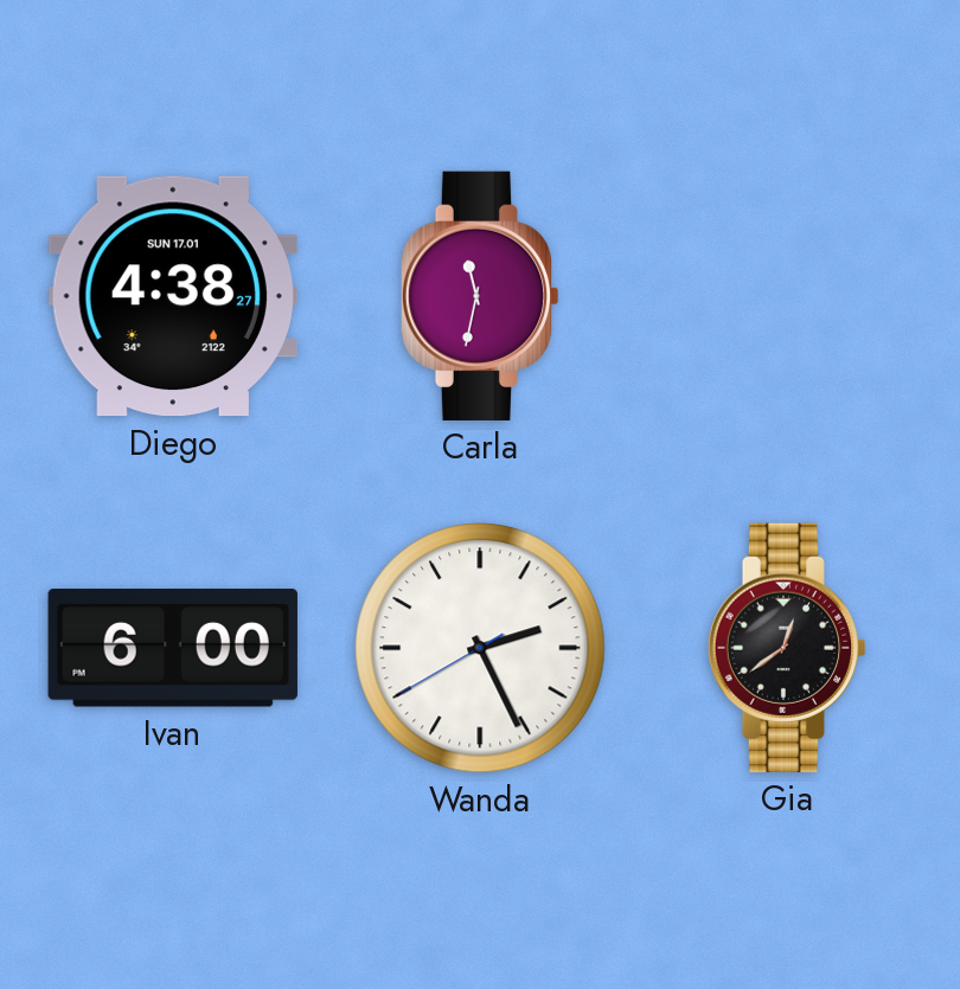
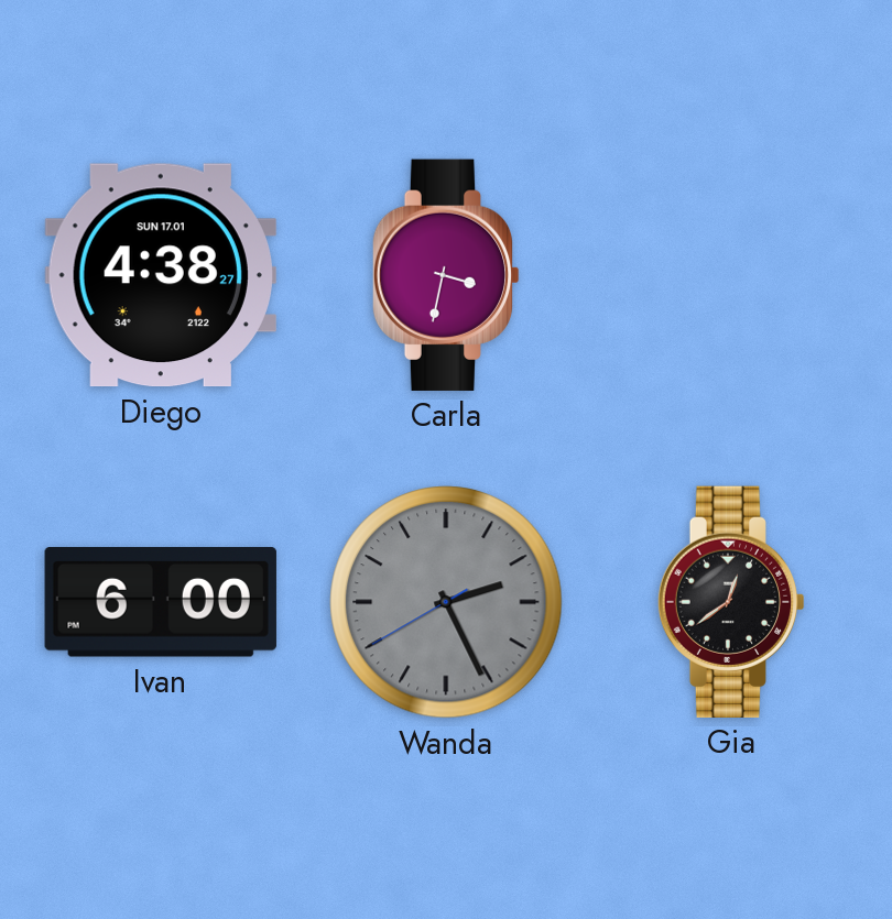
Carla: 11:32 -> 3:32
Wanda dial: white -> grey
